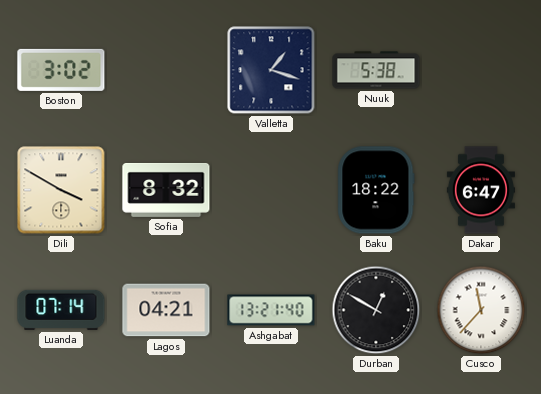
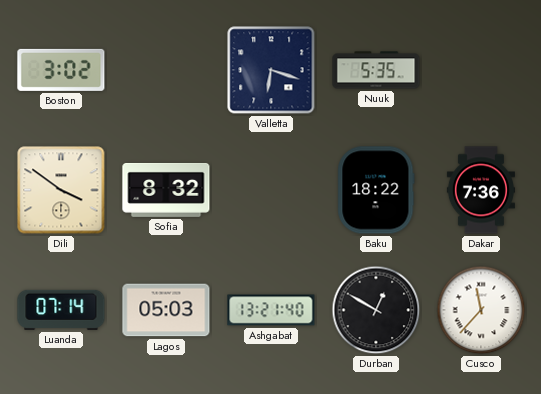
Valletta: 1:18 -> 6:18
Nuuk: 5:38 -> 5:35
Dili: 3:50 -> 3:51
Dakar: 6:47 -> 7:36
Lagos: 04:21 -> 05:03
